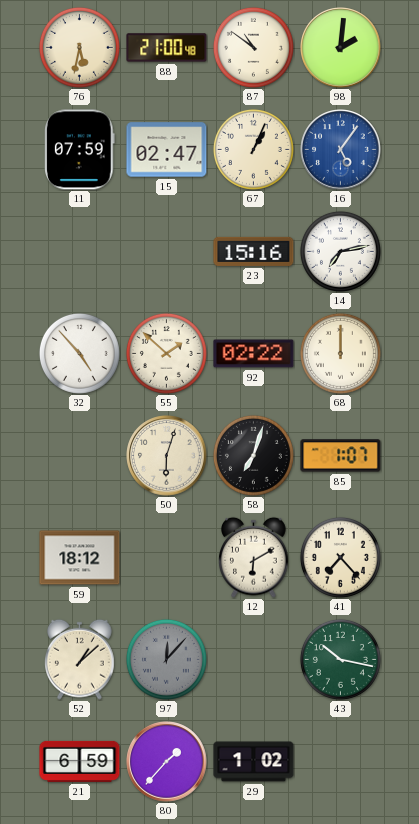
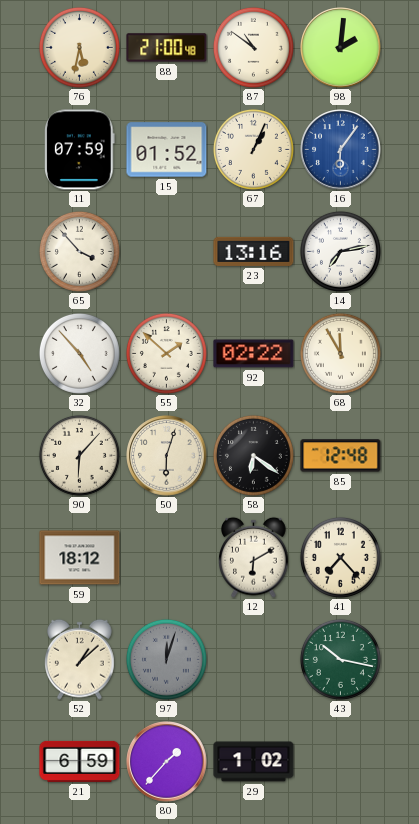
15: 02:47 -> 01:52
16: 5:06 -> 6:06
65: none -> 3:53
23: 15:16 -> 13:16
68: 12:00 -> 11:55
90: none -> 6:07
58: 7:03 -> 6:21
85: 1:07 -> 12:48
97: 12:07 -> 12:03
